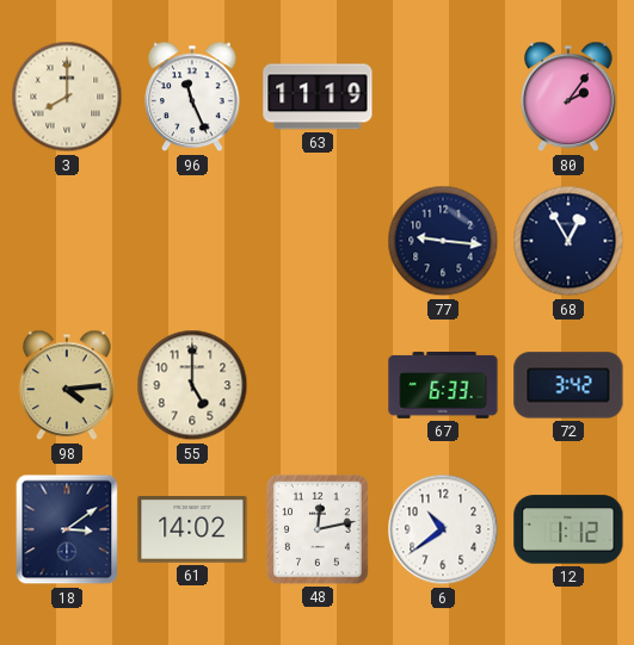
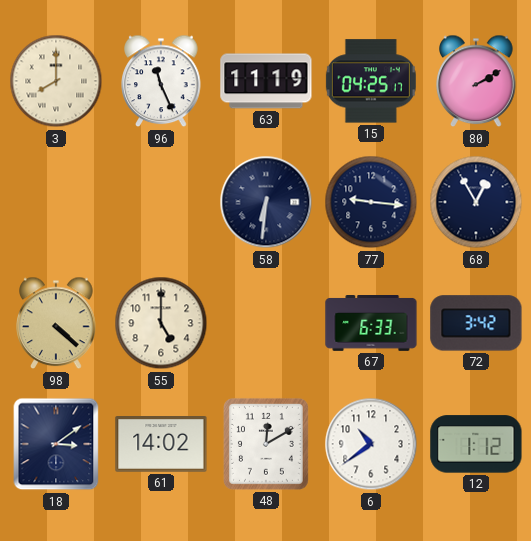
15: none -> 04:25
80: 2:06 -> 2:10
58: none -> 6:31
98: 4:14 -> 4:22
48: 12:13 -> 12:10
